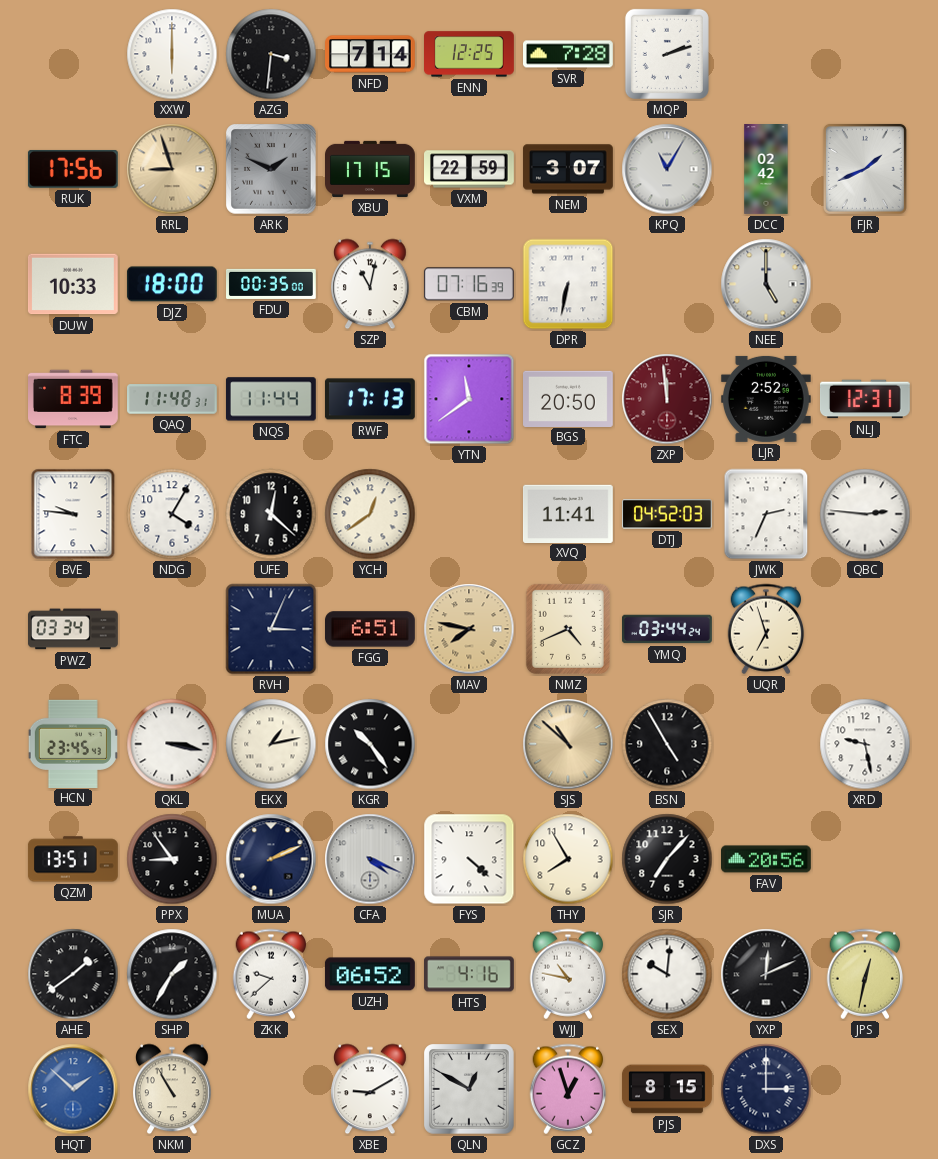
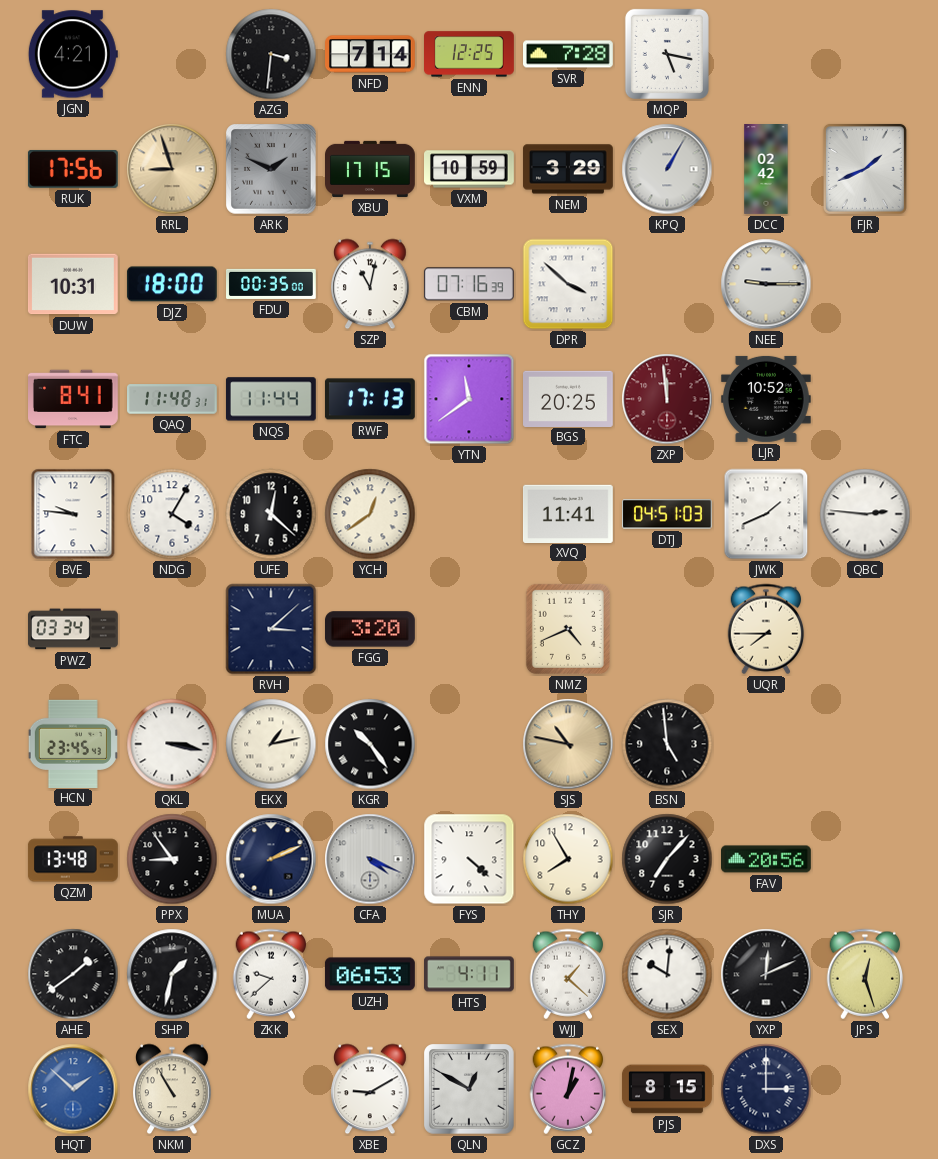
JGN: none -> 4:21
XXW: 6:00 -> none
MQP: 2:12 -> 5:17
VXM: 22:59 -> 10:59
NEM: 3:07 -> 3:29
KPQ: 11:05 -> 1:05
DUW: 10:33 -> 10:31
DPR: 6:32 -> 3:52
NEE: 5:00 -> 9:15
FTC: 8:39 -> 8:41
BGS: 20:50 -> 20:25
LJR: 2:52 -> 10:52
NLJ: 12:31 -> none
DTJ: 04:52 -> 04:51
JWK: 2:34 -> 1:41
RVH: 3:04 -> 3:08
FGG: 6:51 -> 3:20
MAV: 7:47 -> none
YMQ: 03:44 -> none
UQR: 6:57 -> 7:45
SJS: 10:52 -> 10:47
BSN: 4:55 -> 4:59
XRD: 9:28 -> none
QZM: 13:51 -> 13:48
SHP: 1:35 -> 1:32
UZH: 06:52 -> 06:53
HTS: 4:16 -> 4:11
WJJ: 10:47 -> 1:22
JPS: 12:32 -> 12:27
GCZ: 12:57 -> 1:02
